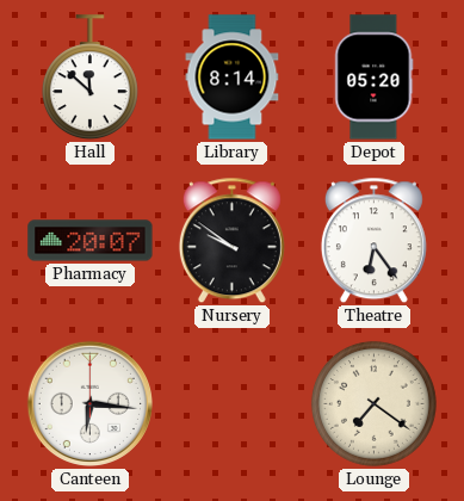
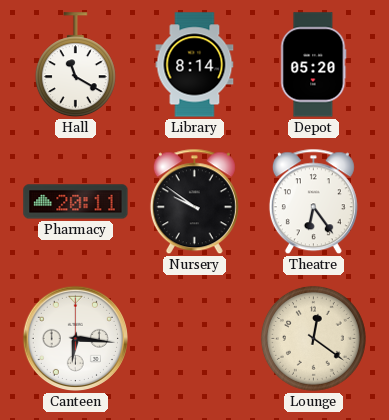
Hall: 11:52 -> 11:20
Pharmacy: 20:07 -> 20:11
Lounge: 7:21 -> 12:21
